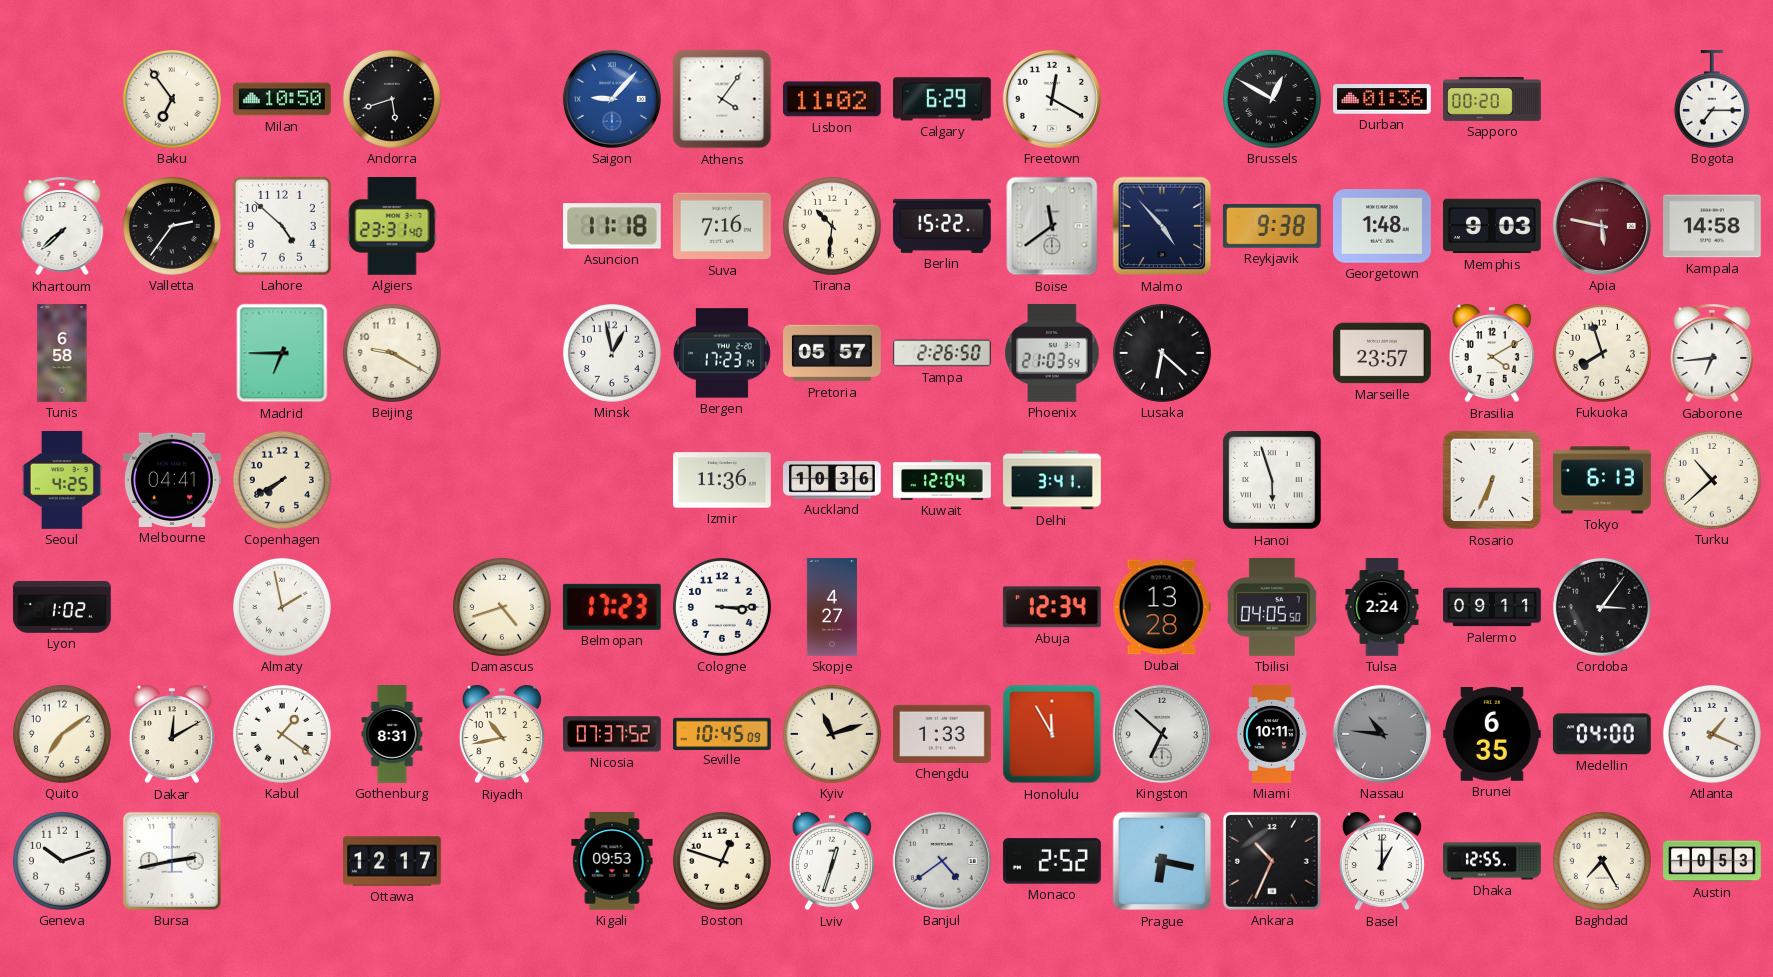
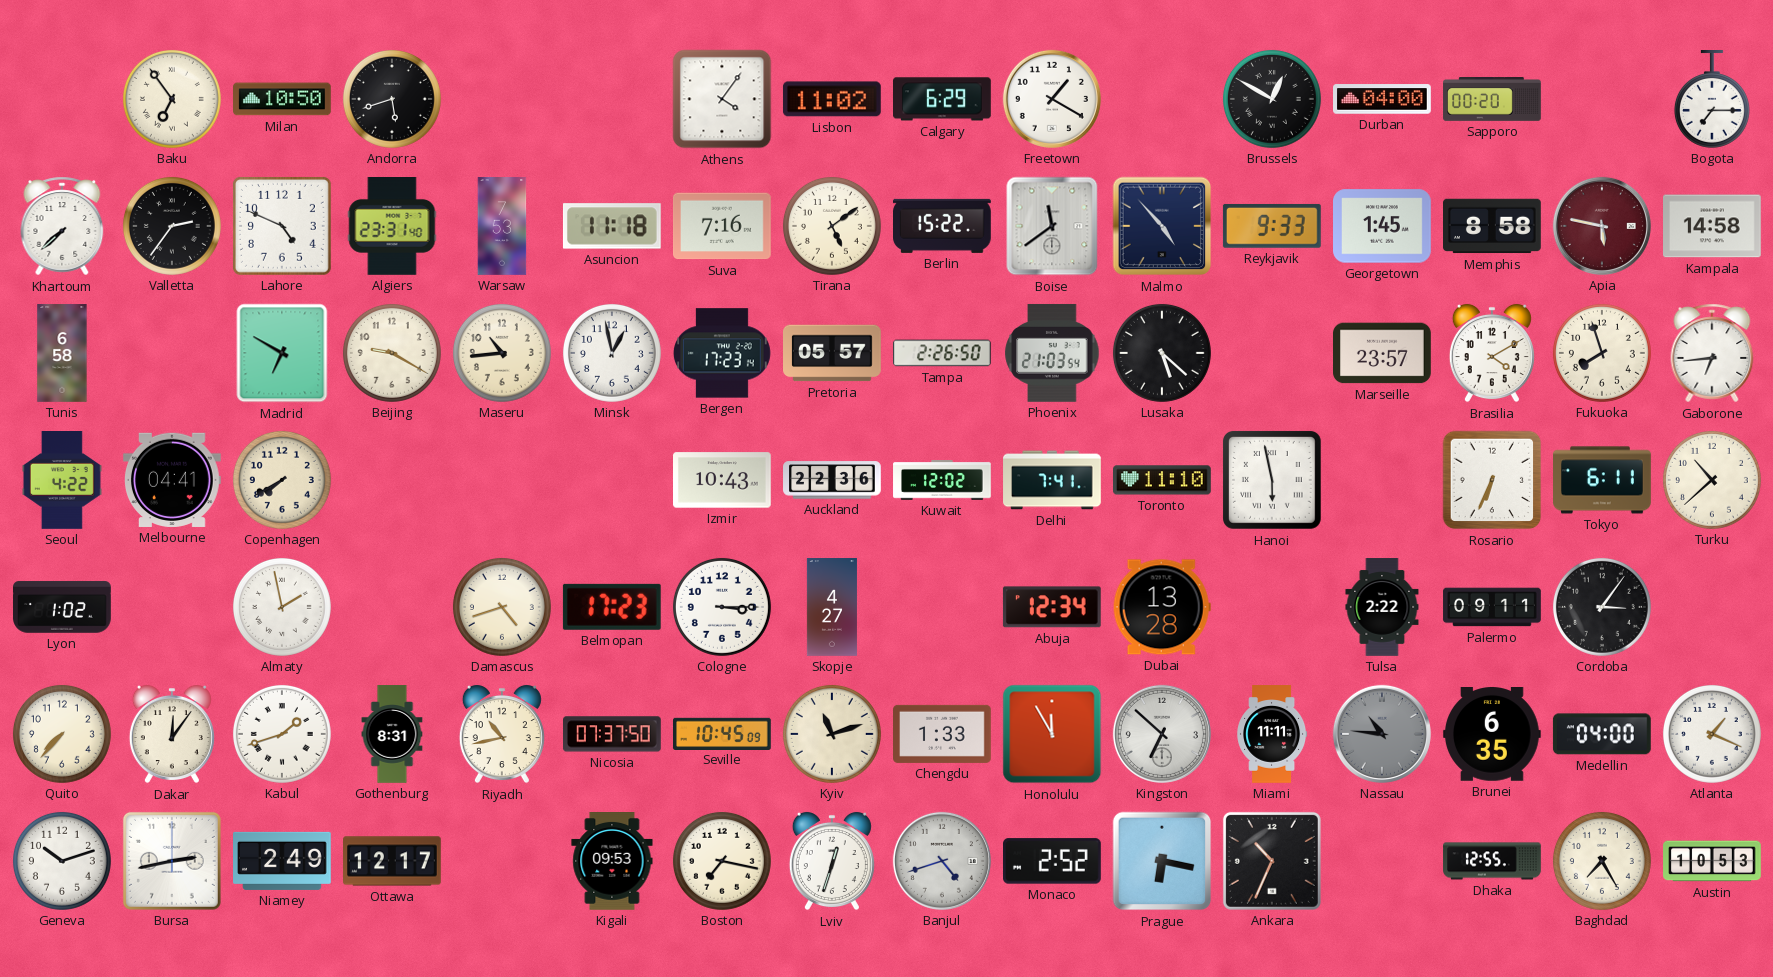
Saigon: 9:07 -> none
Freetown: 12:20 -> 1:20
Durban: 01:36 -> 04:00
Lahore: 4:52 -> 4:49
Warsaw: none -> 7:53
Tirana: 10:31 -> 5:09
Reykjavik: 9:38 -> 9:33
Georgetown: 1:48 -> 1:45
Memphis: 9:03 -> 8:58
Madrid: 6:45 -> 6:50
Maseru: none -> 10:44
Lusaka: 6:22 -> 5:22
Seoul: 4:25 -> 4:22
Izmir: 11:36 -> 10:43
Auckland: 10:36 -> 22:36
Kuwait: 12:04 -> 12:02
Delhi: 3:41 -> 7:41
Toronto: none -> 11:10
Hanoi: 5:57 -> 5:58
Tokyo: 6:13 -> 6:11
Tbilisi: 04:05 -> none
Tulsa: 2:24 -> 2:22
Quito: 7:09 -> 7:37
Dakar: 12:10 -> 12:06
Kabul: 1:21 -> 1:42
Nicosia: 07:37:52 -> 07:37:50
Miami: 10:11 -> 11:11
Niamey: none -> 2:49
Boston: 12:48 -> 7:17
Banjul: 4:39 -> 4:42
Basel: 1:00 -> none
